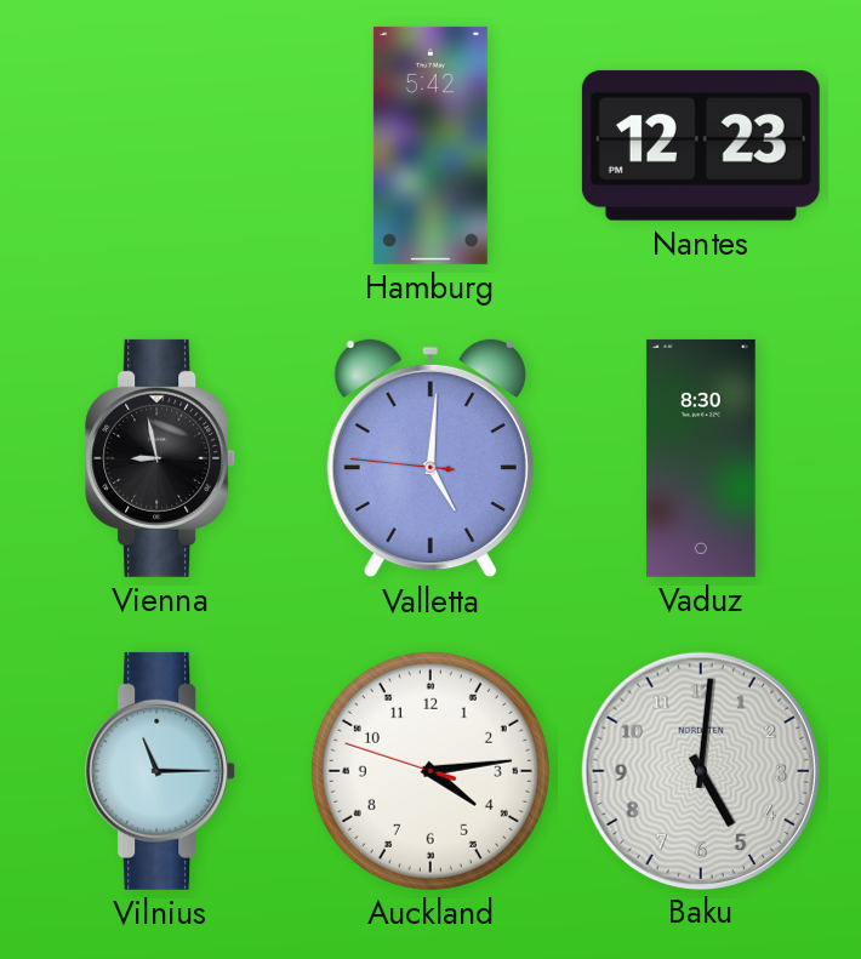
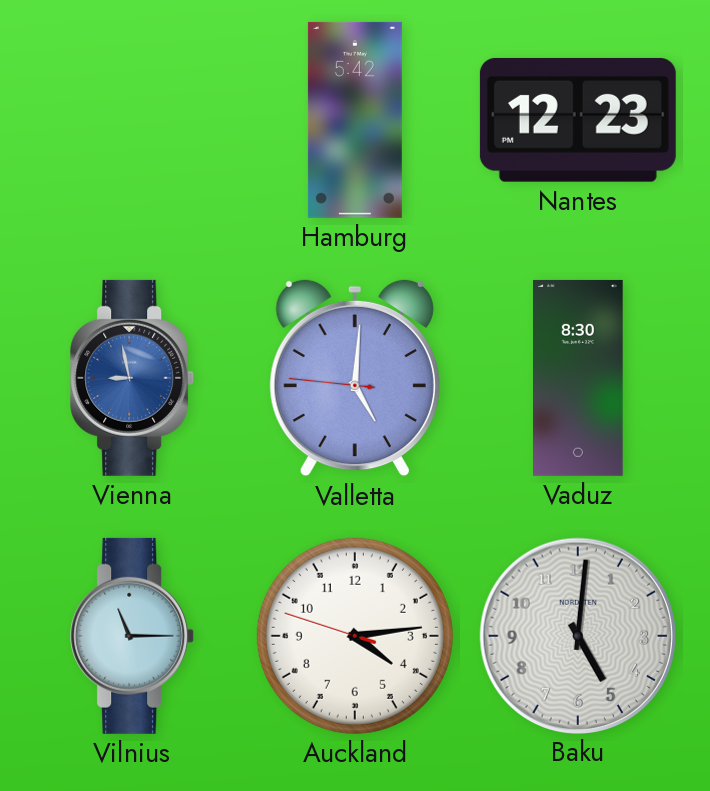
Vienna dial: black -> blue
